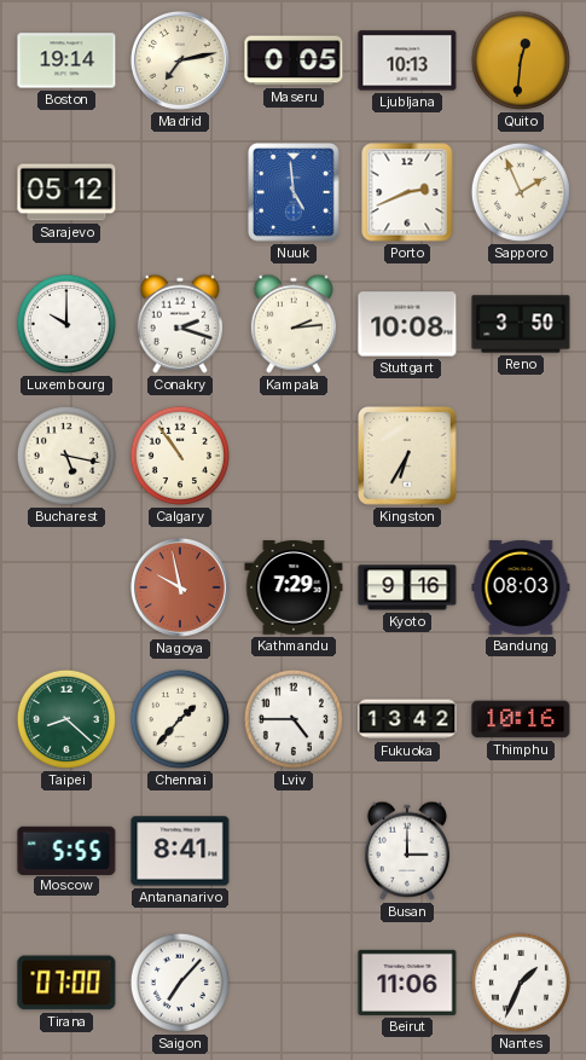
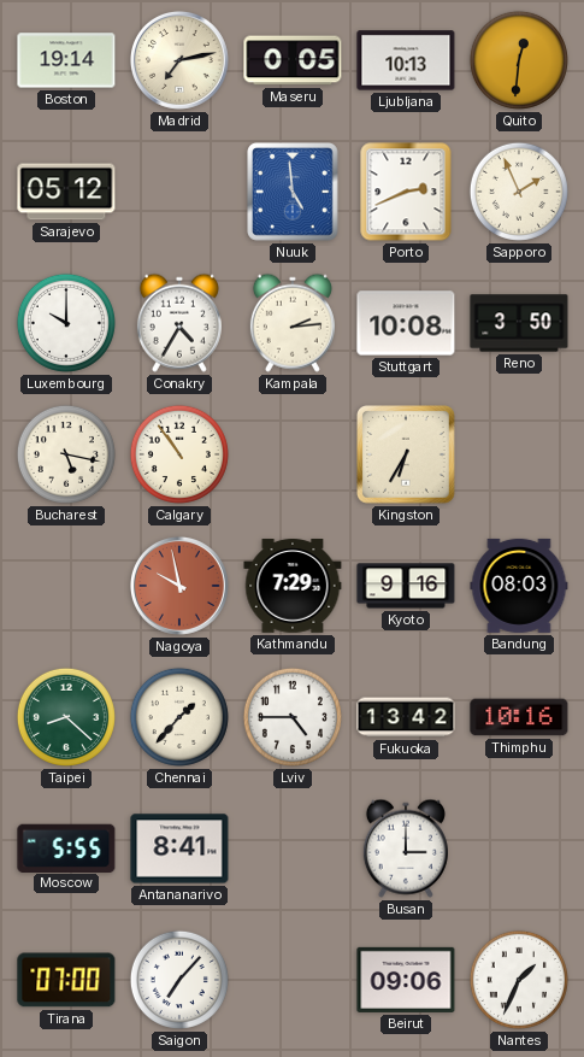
Conakry: 2:18 -> 4:35
Beirut: 11:06 -> 09:06
